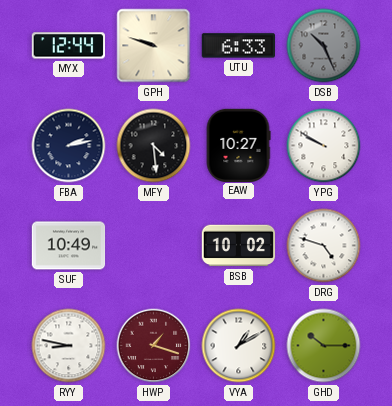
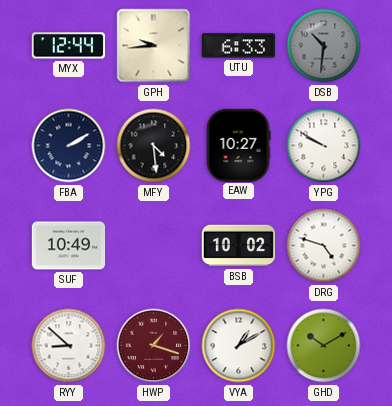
GPH: 9:48 -> 9:44
DSB: 10:26 -> 10:31
FBA: 2:13 -> 2:10
RYY: 8:47 -> 8:52
GHD: 10:15 -> 10:10
